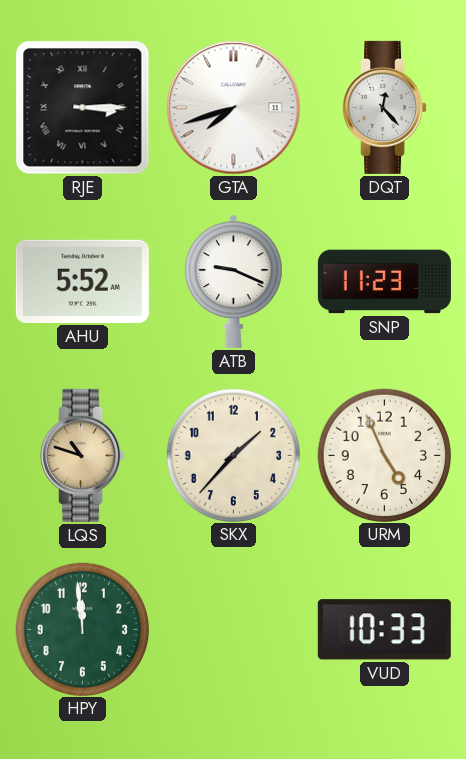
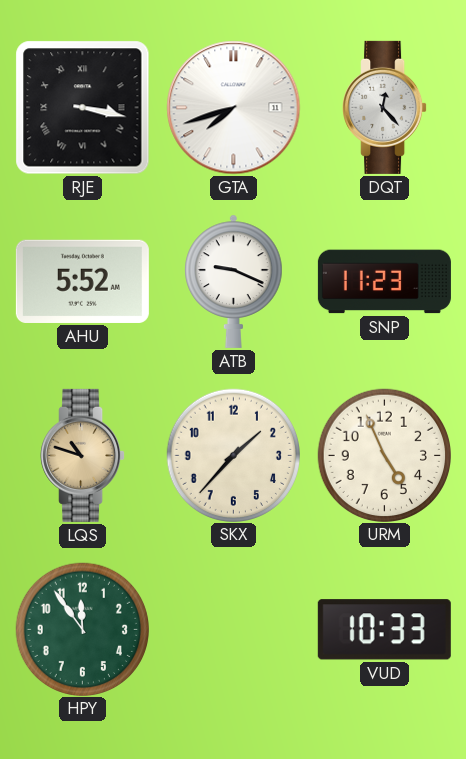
RJE: 3:15 -> 3:17
HPY: 11:59 -> 11:54
